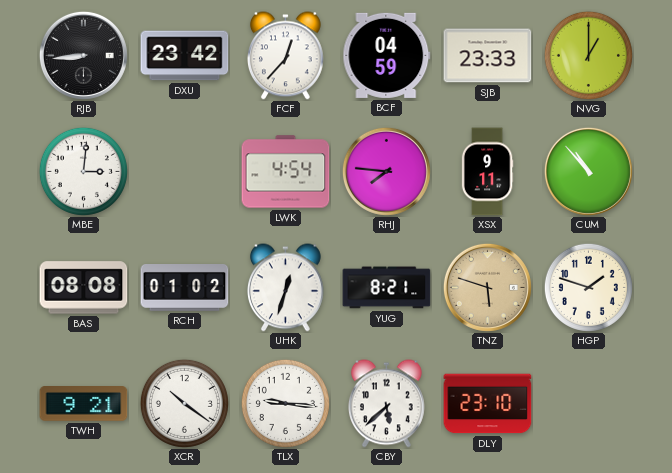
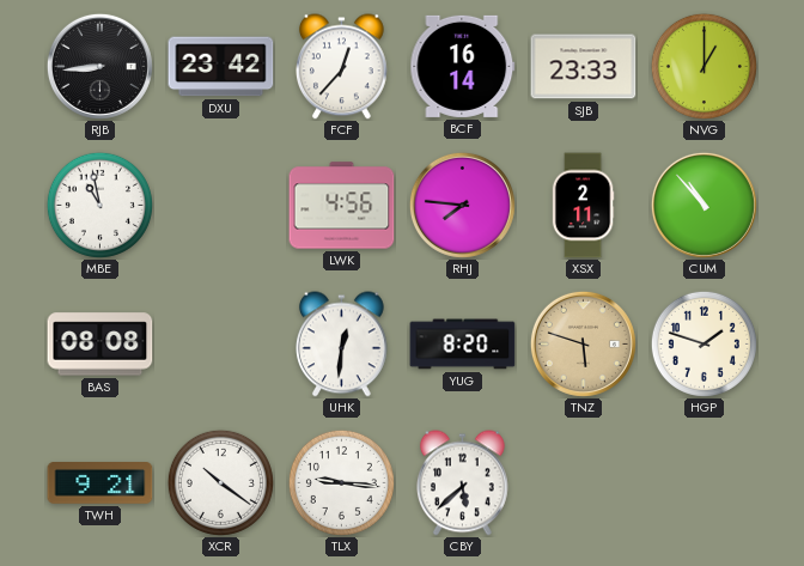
BCF: 04:59 -> 16:14
MBE: 3:01 -> 10:58
LWK: 4:54 -> 4:56
XSX: 9:11 -> 2:11
RCH: 01:02 -> none
UHK: 12:33 -> 12:31
YUG: 8:21 -> 8:20
DLY: 23:10 -> none
